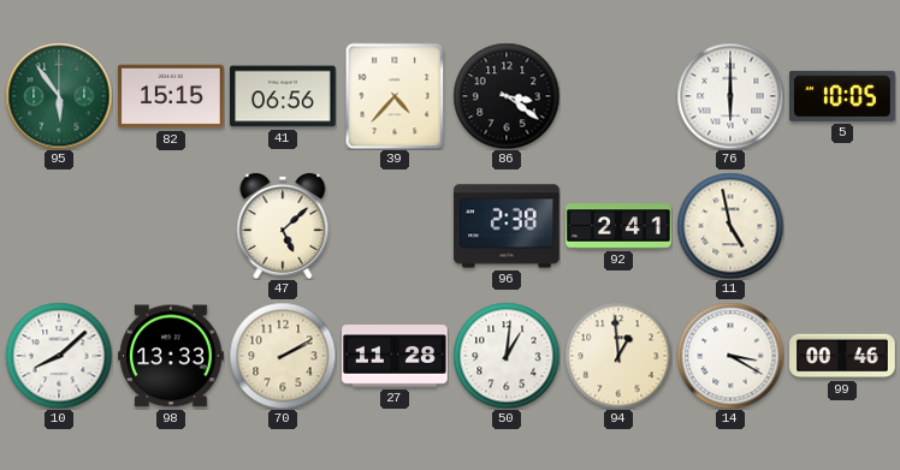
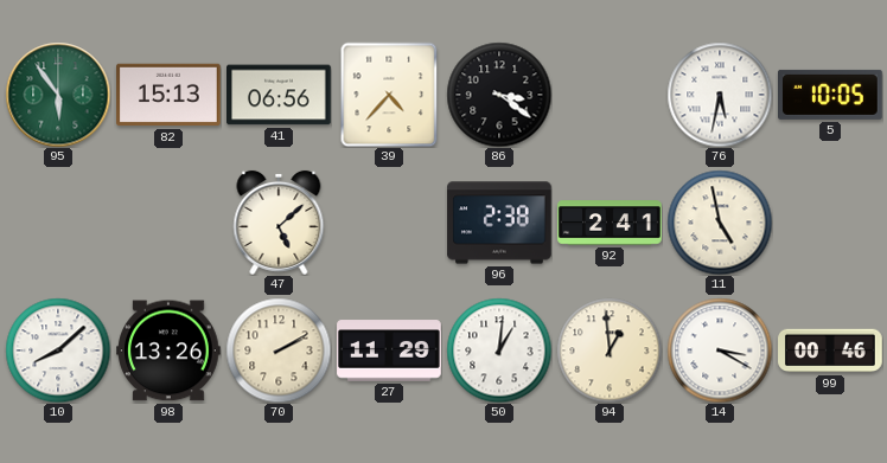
82: 15:15 -> 15:13
76: 6:00 -> 5:32
98: 13:33 -> 13:26
27: 11:28 -> 11:29
